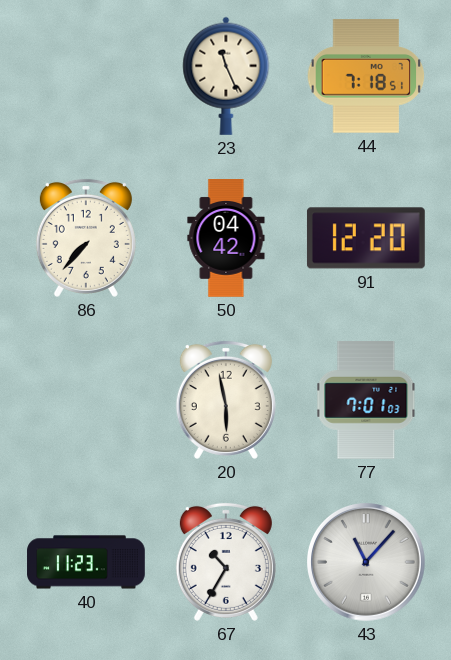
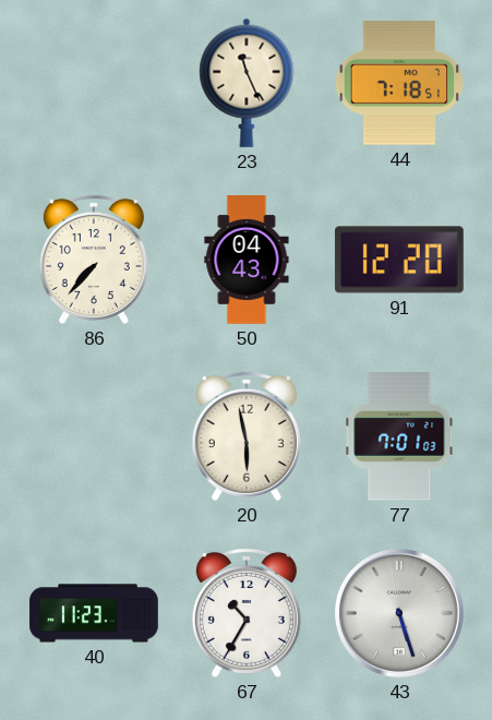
50: 04:42 -> 04:43
43: 11:07 -> 5:27
